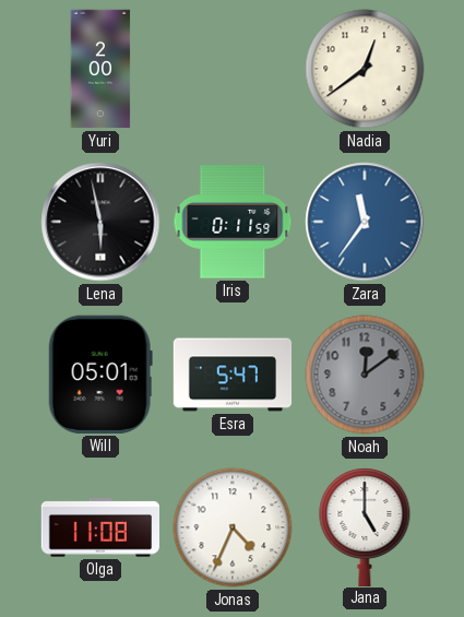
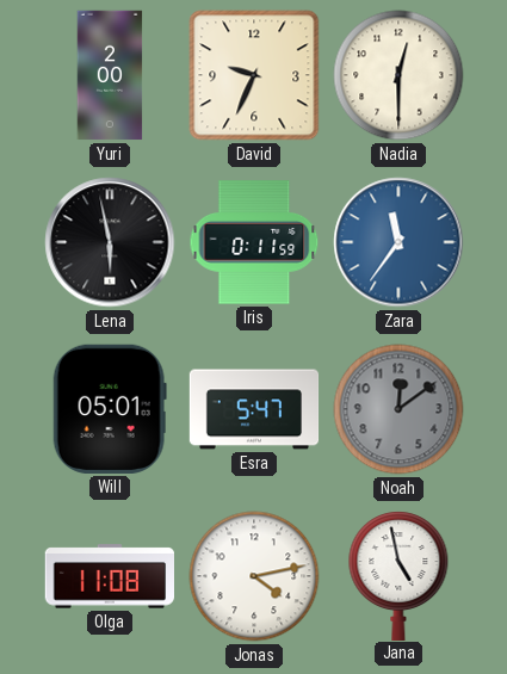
David: none -> 9:34
Nadia: 12:39 -> 12:30
Jonas: 4:34 -> 4:13
Jana: 5:00 -> 4:58
